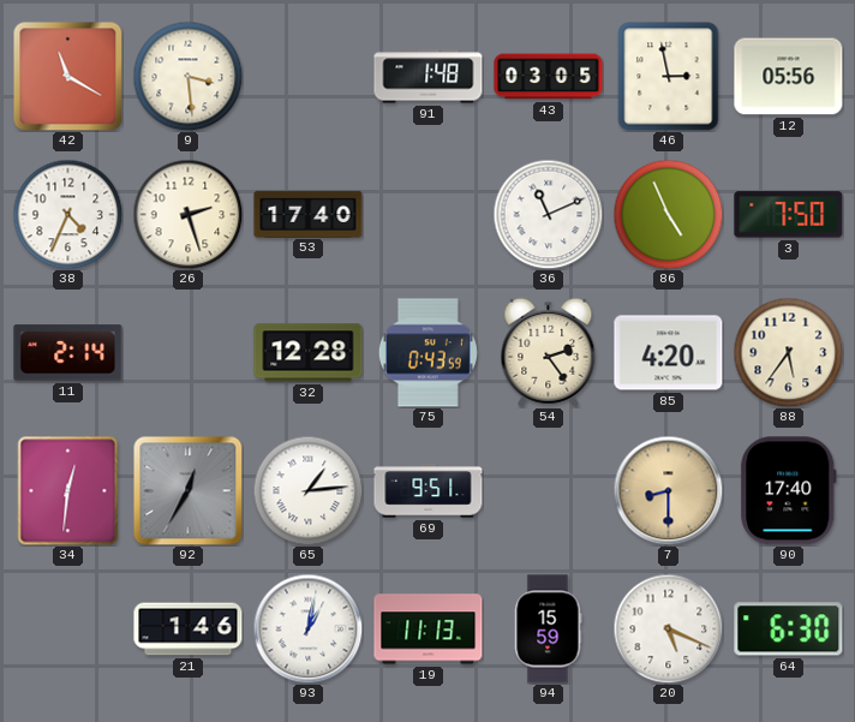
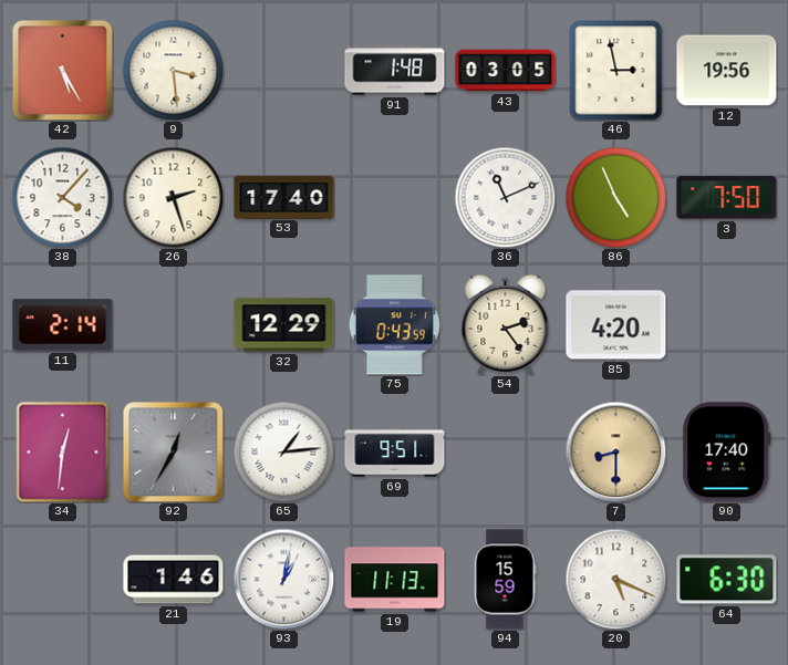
42: 11:20 -> 5:25
12: 05:56 -> 19:56
38: 4:34 -> 4:07
32: 12:28 -> 12:29
88: 5:36 -> none
